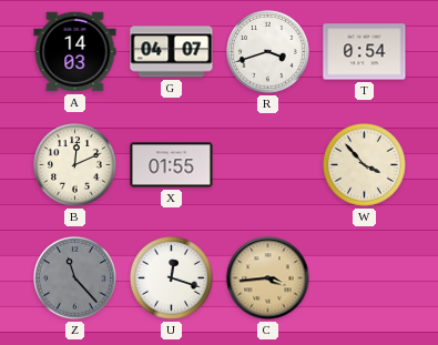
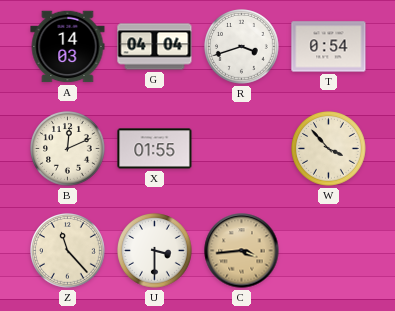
G: 04:07 -> 04:04
Z dial: grey -> cream
U: 12:18 -> 3:30
